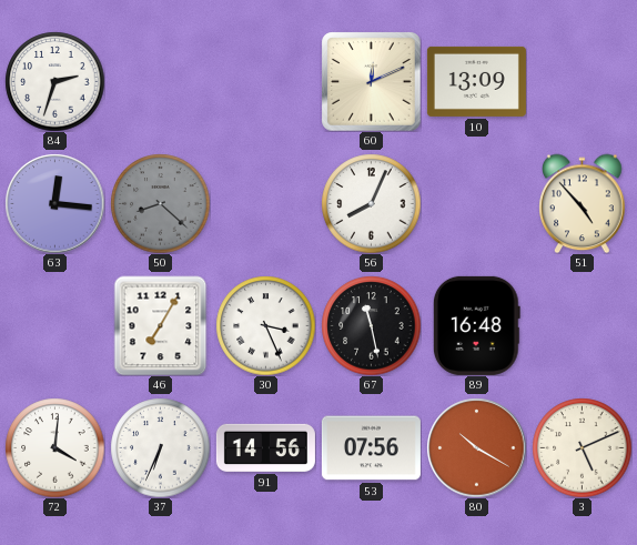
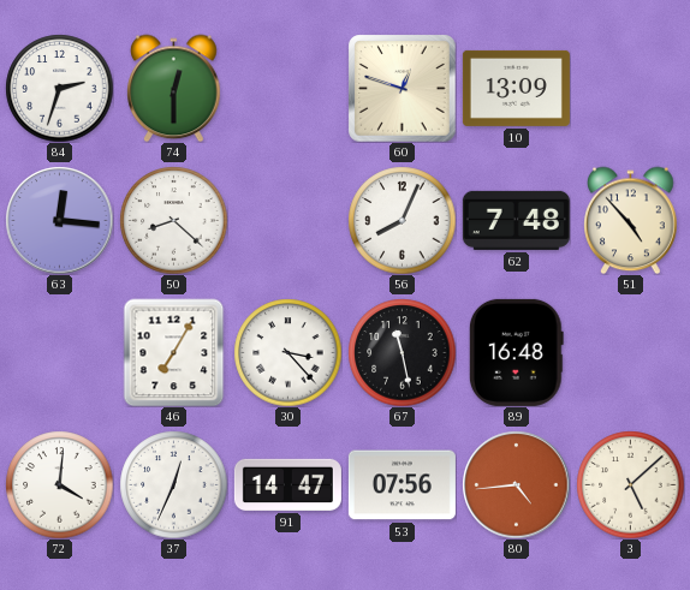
74: none -> 12:30
60: 12:11 -> 12:48
50 dial: grey -> white
62: none -> 7:48
30: 3:26 -> 3:23
37: 6:34 -> 12:34
91: 14:56 -> 14:47
80: 10:20 -> 4:44
3: 5:11 -> 5:08
